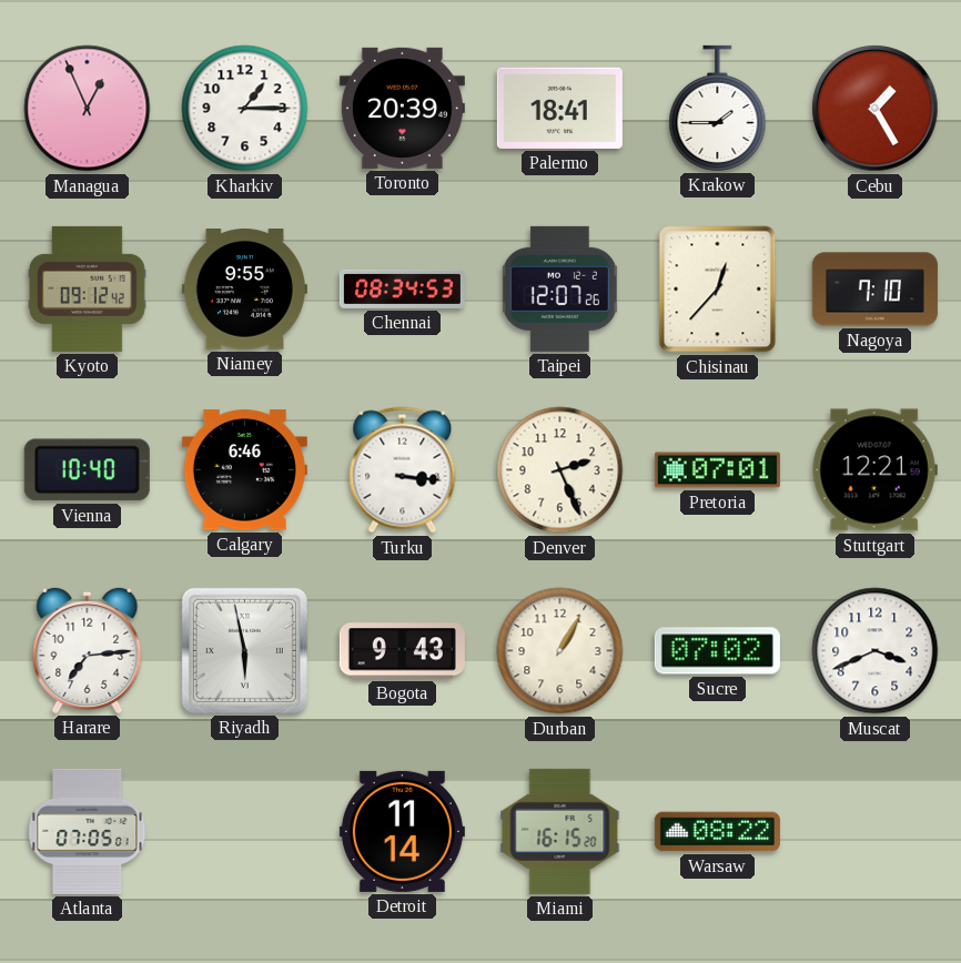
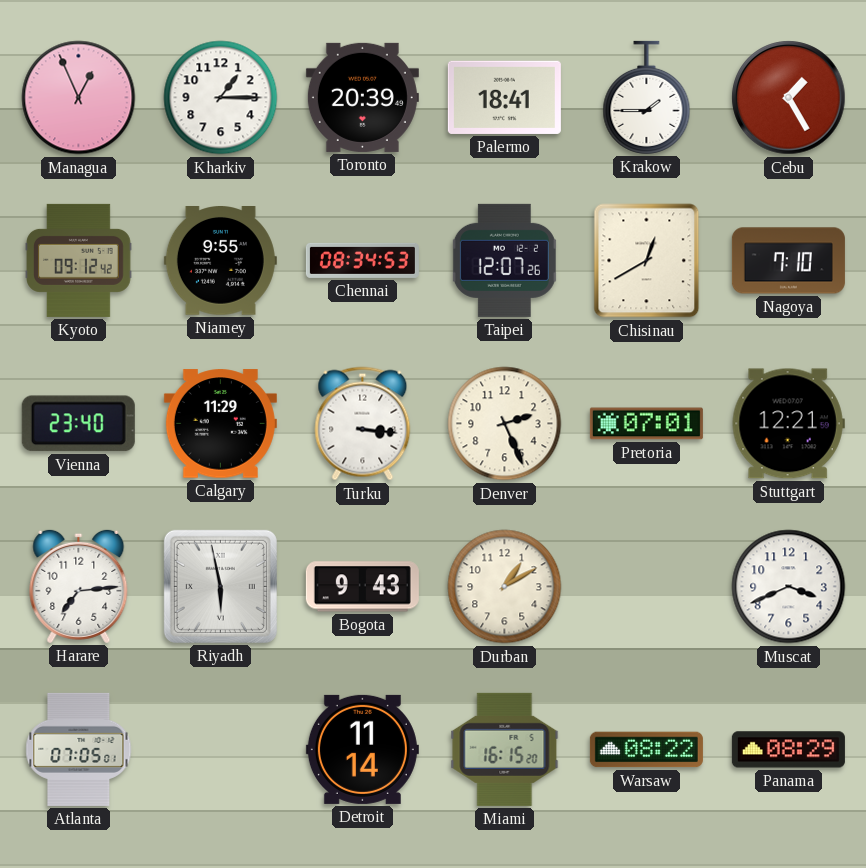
Chisinau: 12:37 -> 12:40
Vienna: 10:40 -> 23:40
Calgary: 6:46 -> 11:29
Durban: 1:05 -> 1:10
Sucre: 07:02 -> none
Panama: none -> 08:29
